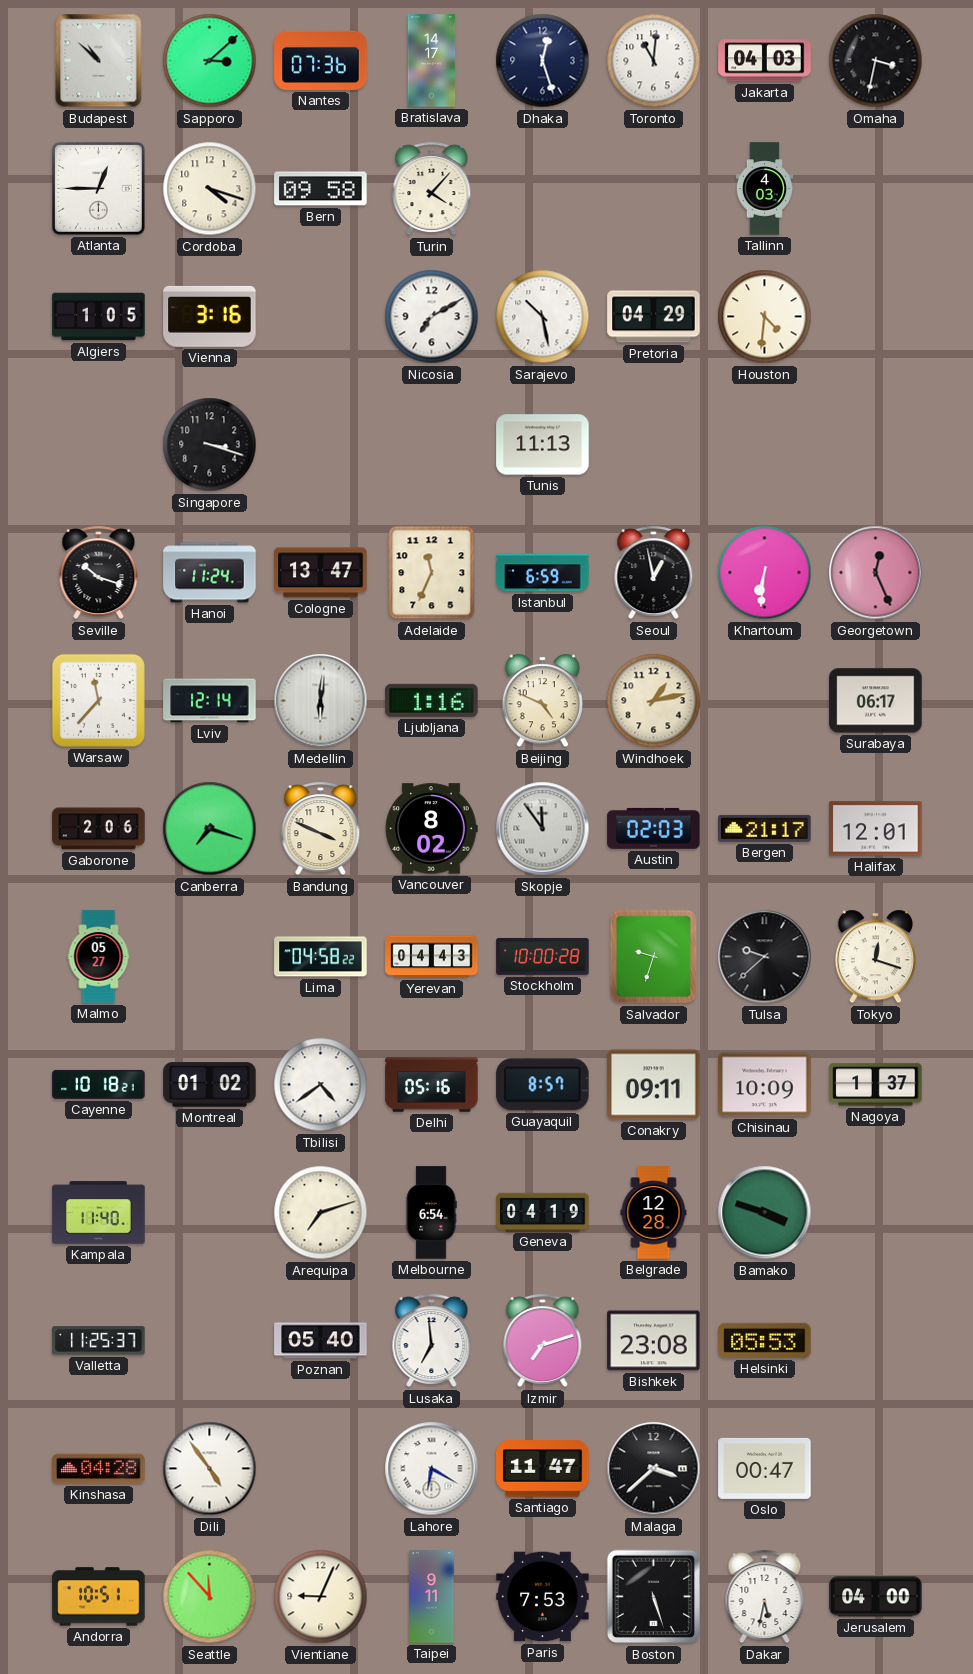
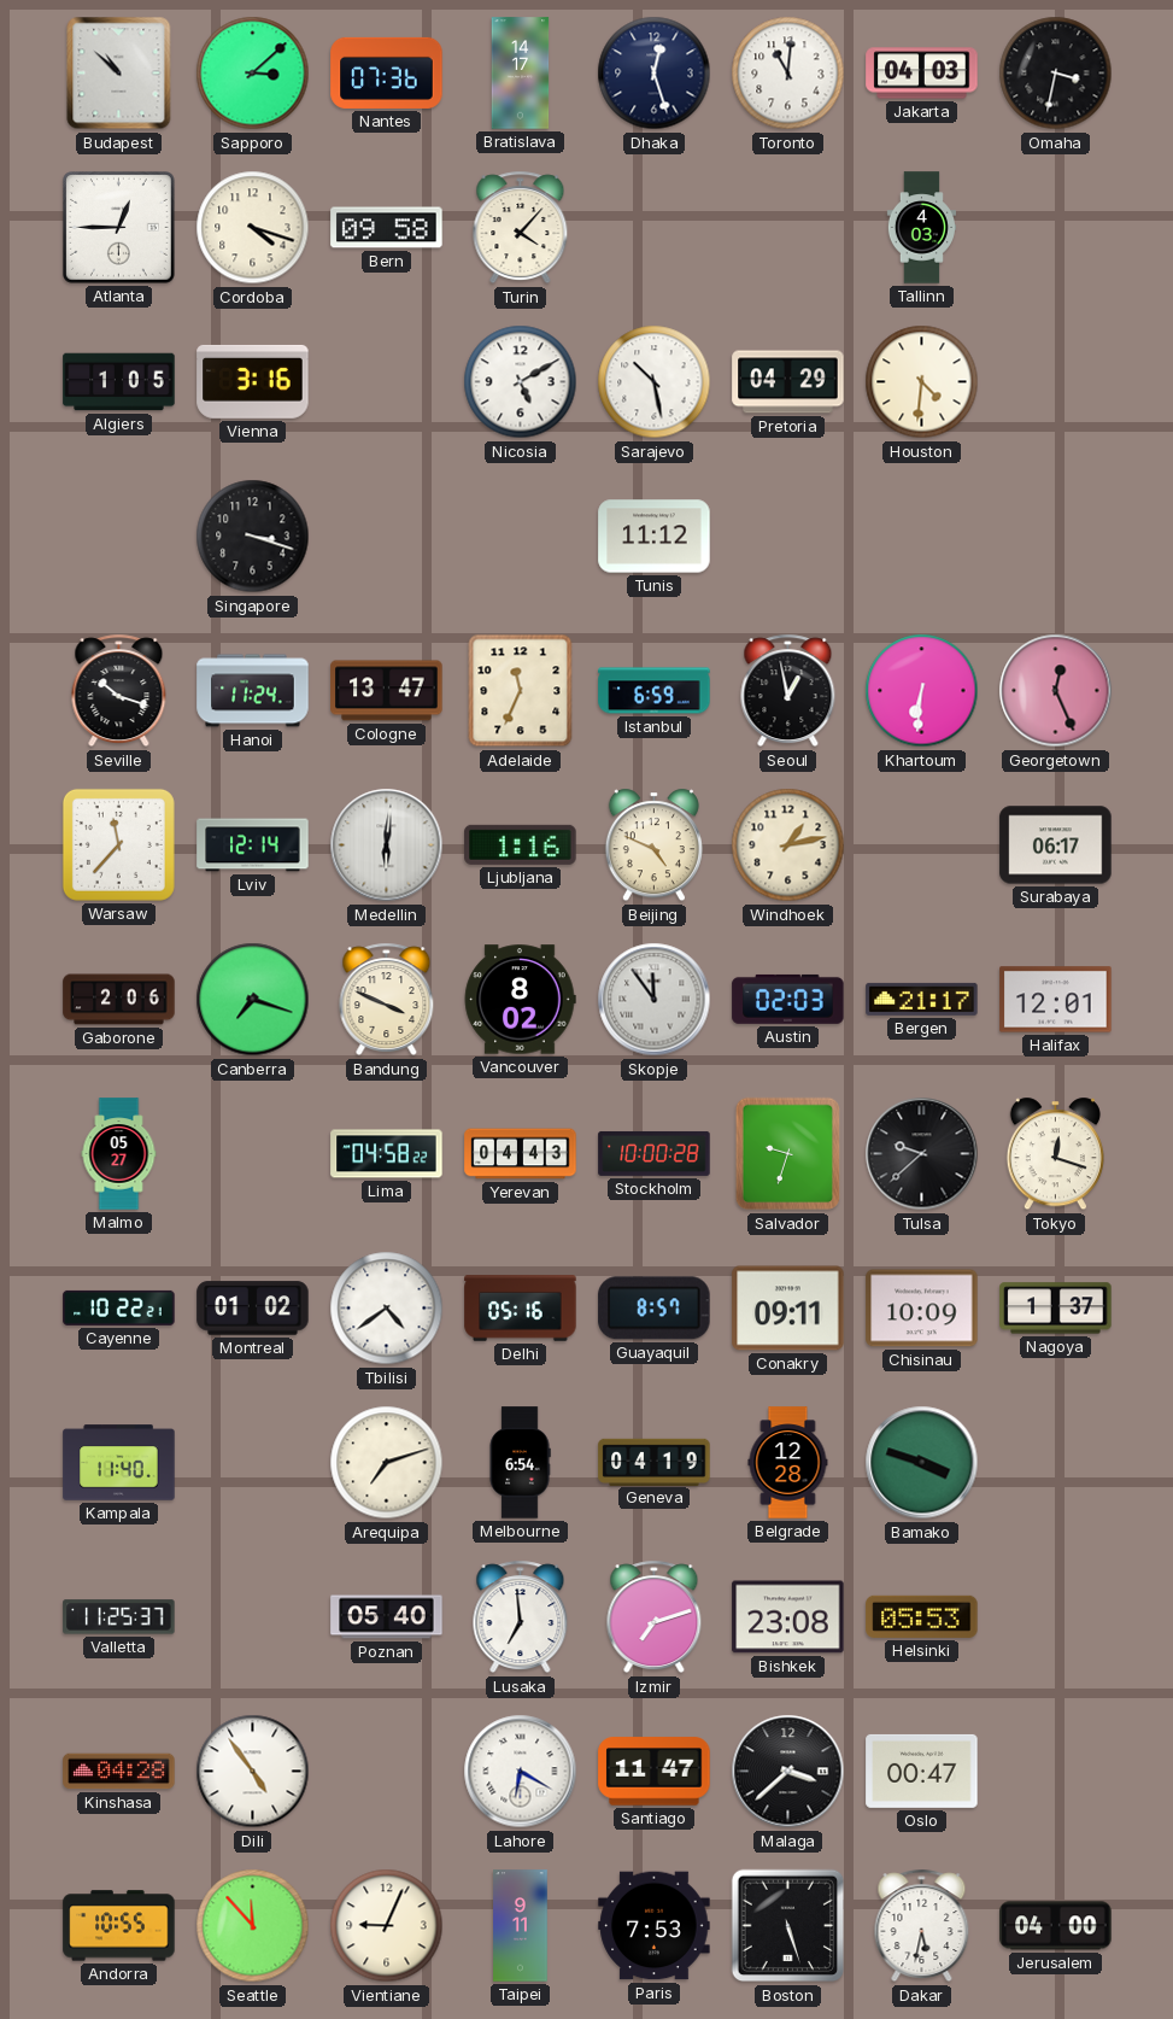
Nicosia: 7:10 -> 5:10
Tunis: 11:13 -> 11:12
Cayenne: 10:18 -> 10:22
Andorra: 10:51 -> 10:55
